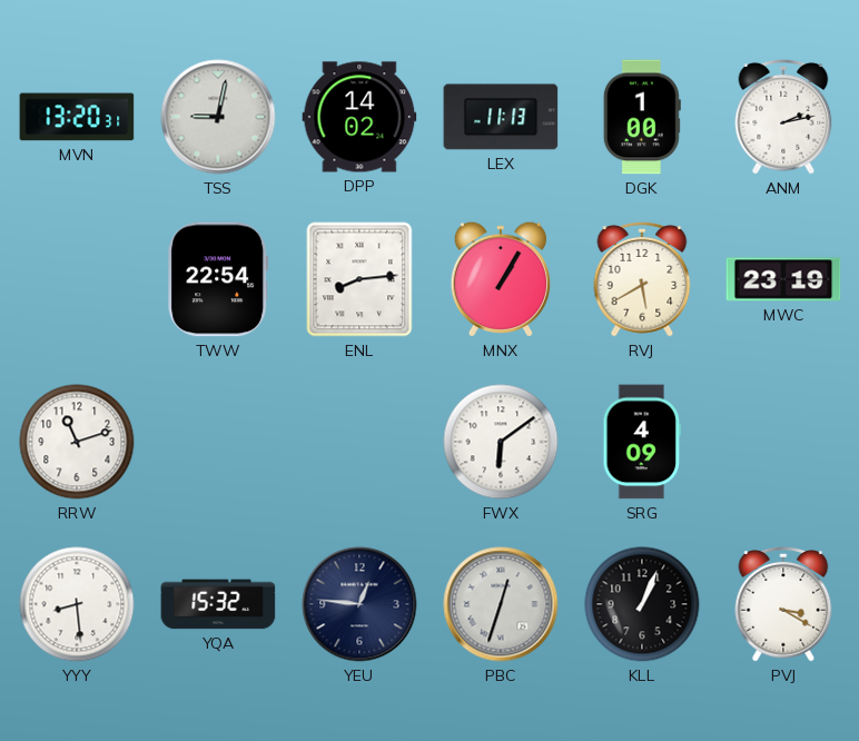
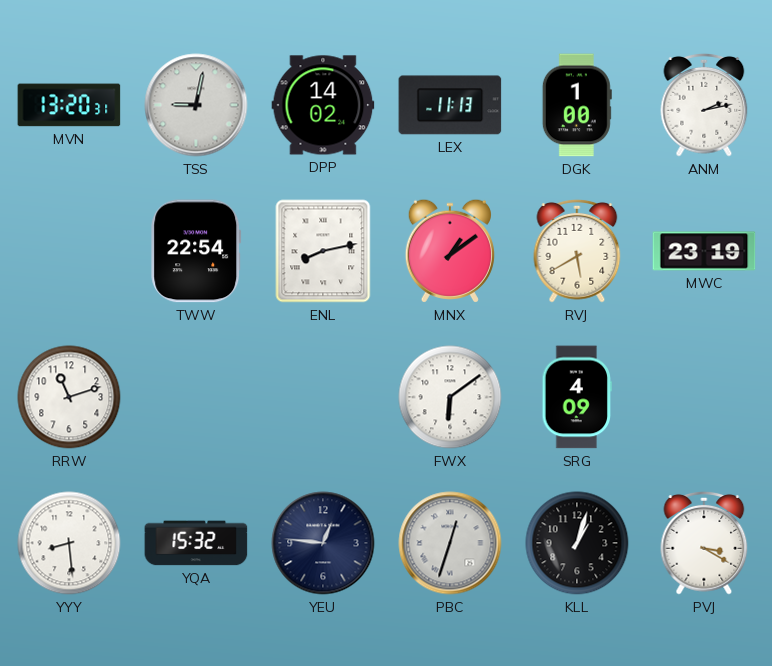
ENL: 8:14 -> 8:13
MNX: 1:05 -> 1:09
KLL: 1:04 -> 1:03
